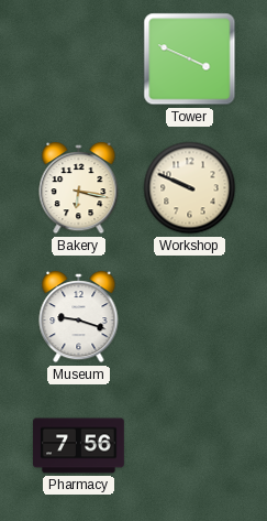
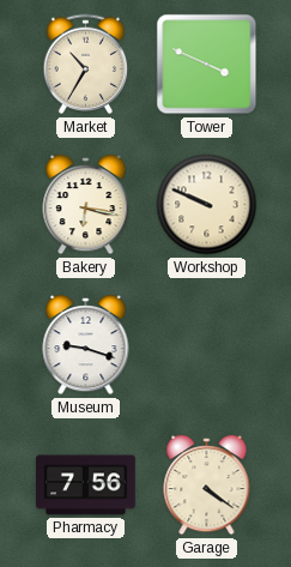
Market: none -> 10:35
Garage: none -> 4:21
